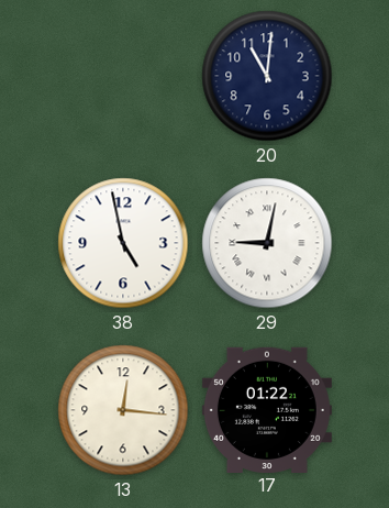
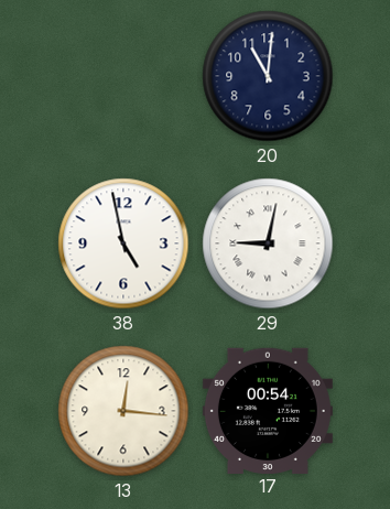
17: 01:22 -> 00:54
